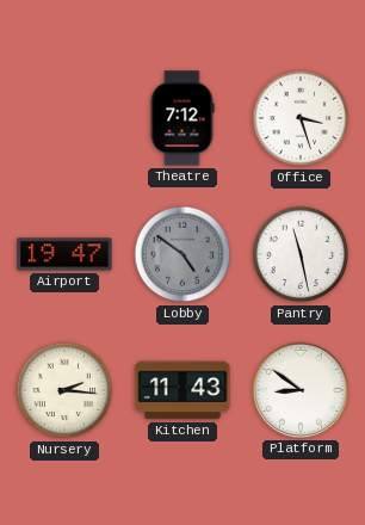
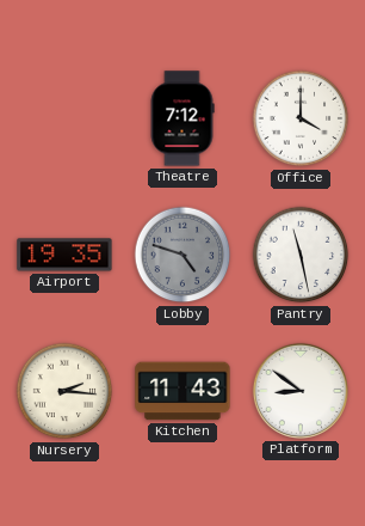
Office: 3:27 -> 4:00
Airport: 19:47 -> 19:35
Lobby: 4:51 -> 4:48
